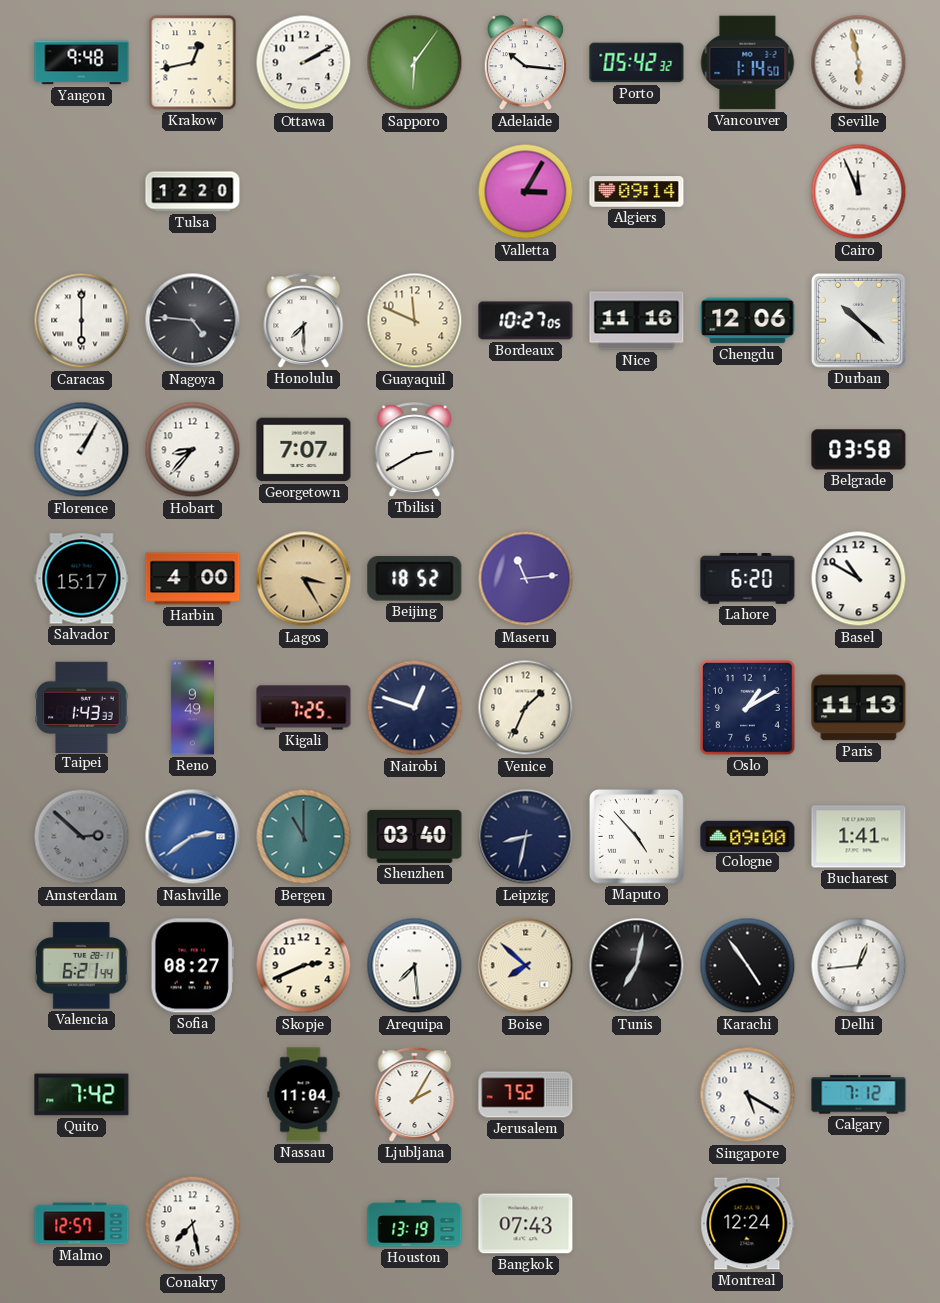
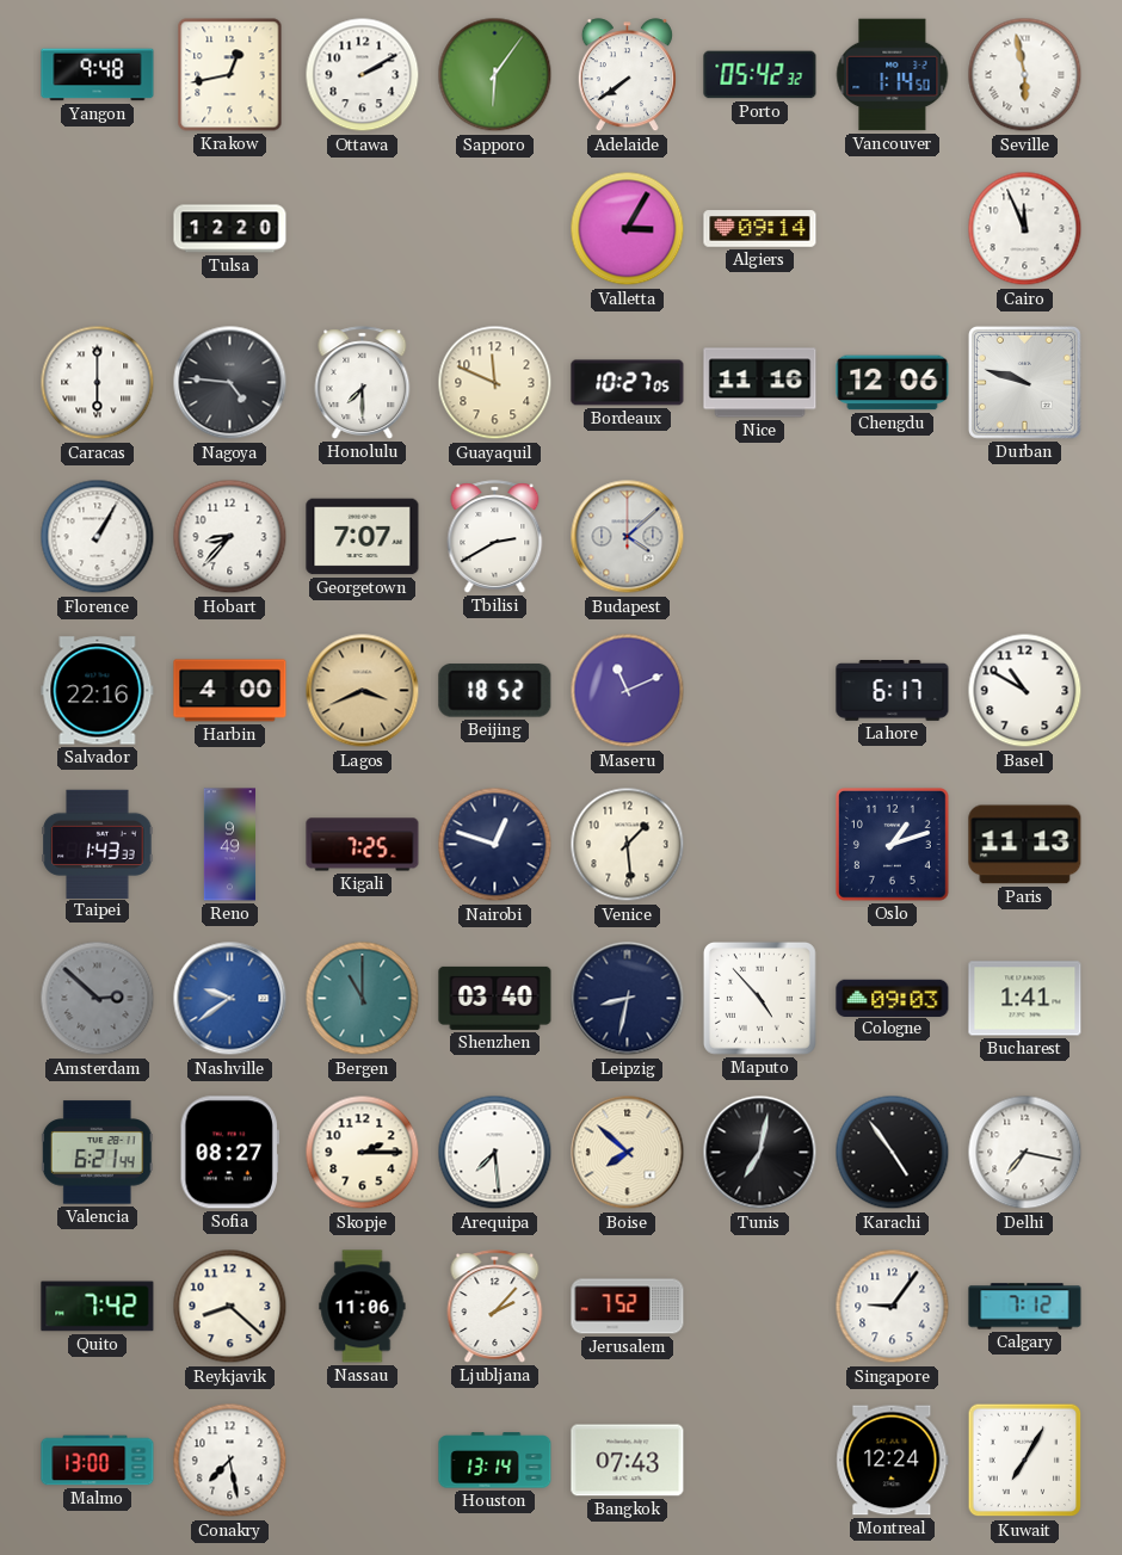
Adelaide: 10:16 -> 7:39
Durban: 10:22 -> 9:48
Budapest: none -> 4:08
Belgrade: 03:58 -> none
Salvador: 15:17 -> 22:16
Lagos: 3:25 -> 3:41
Maseru: 11:14 -> 11:11
Lahore: 6:20 -> 6:17
Venice: 1:34 -> 1:29
Oslo: 1:10 -> 1:12
Nashville: 2:39 -> 9:39
Cologne: 09:00 -> 09:03
Skopje: 2:41 -> 2:15
Delhi: 12:44 -> 7:17
Reykjavik: none -> 8:22
Nassau: 11:04 -> 11:06
Ljubljana: 2:05 -> 2:07
Singapore: 5:20 -> 9:06
Malmo: 12:57 -> 13:00
Houston: 13:19 -> 13:14
Kuwait: none -> 7:05
